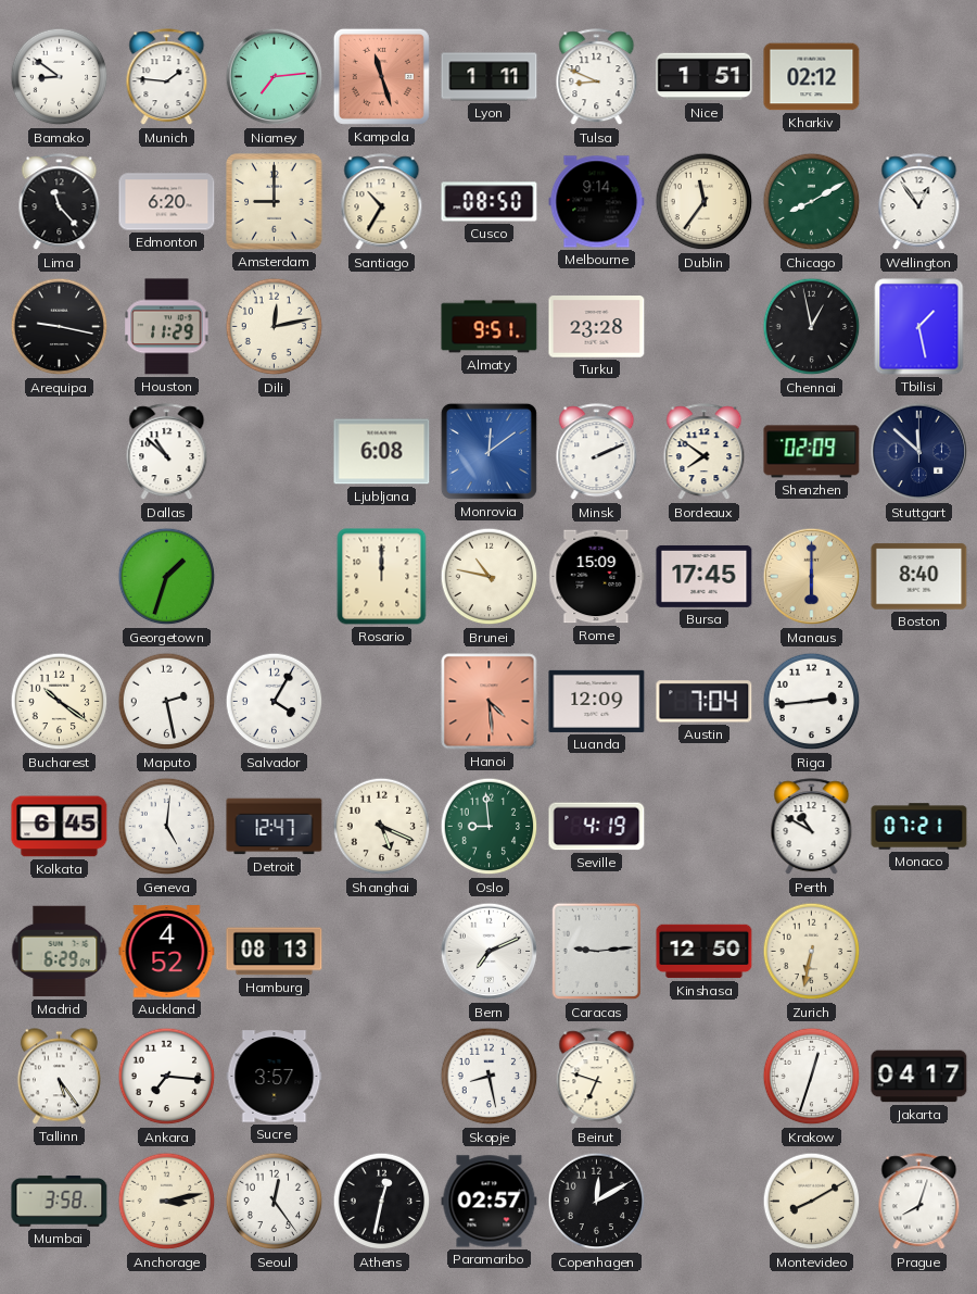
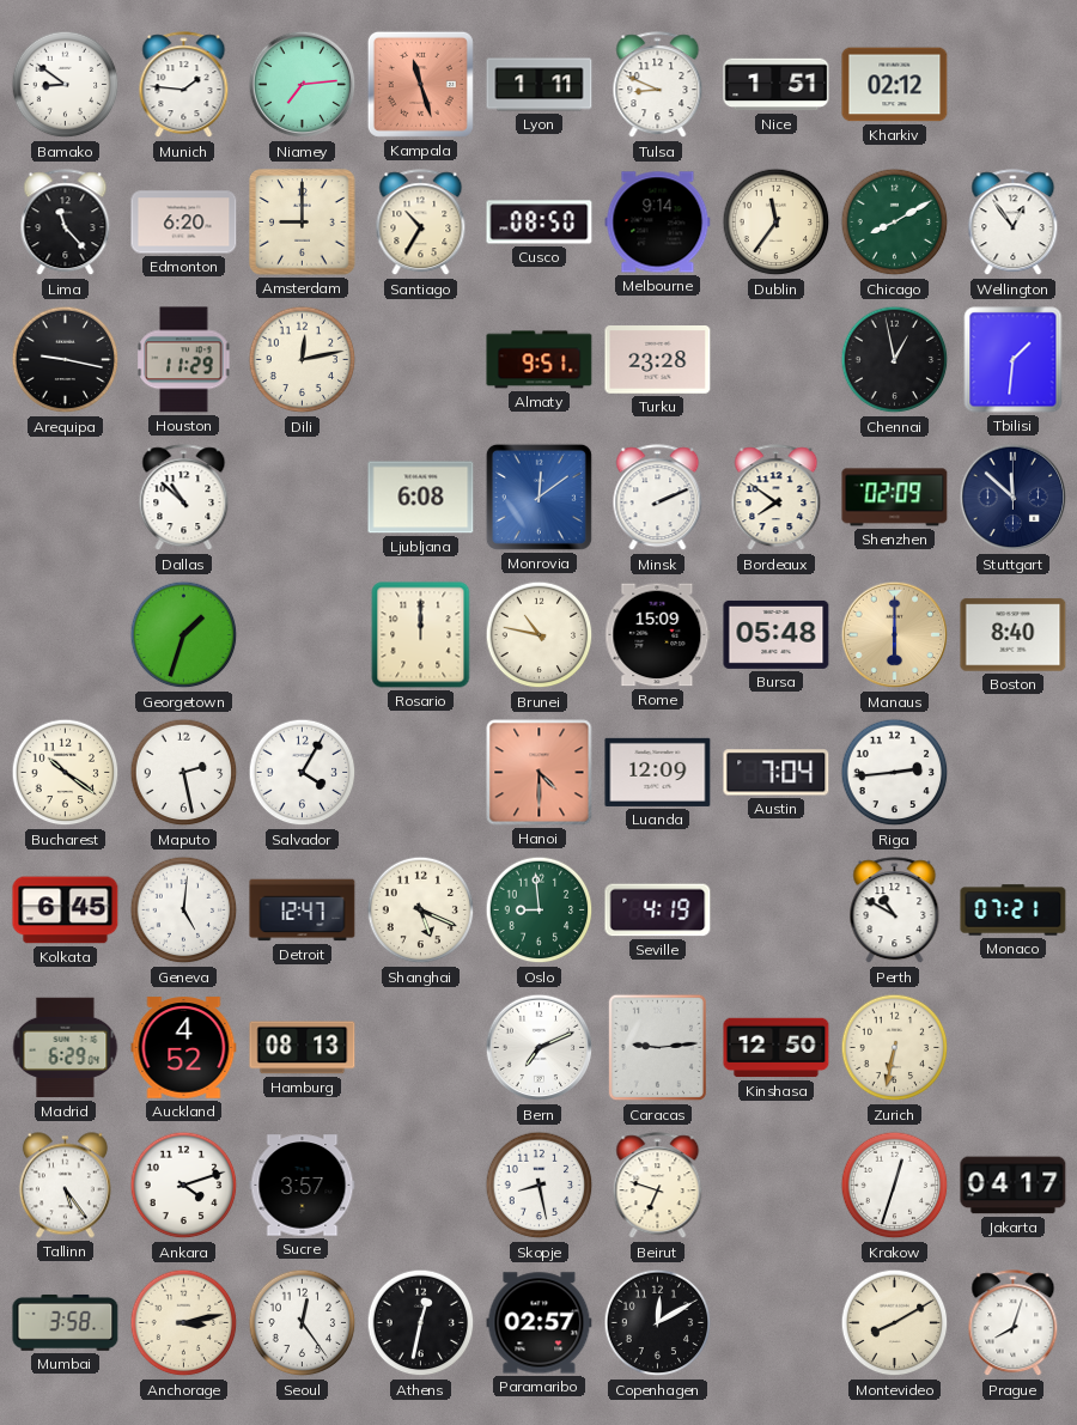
Tbilisi: 1:28 -> 1:31
Bursa: 17:45 -> 05:48
Hanoi: 4:29 -> 4:30
Ankara: 7:16 -> 4:12
